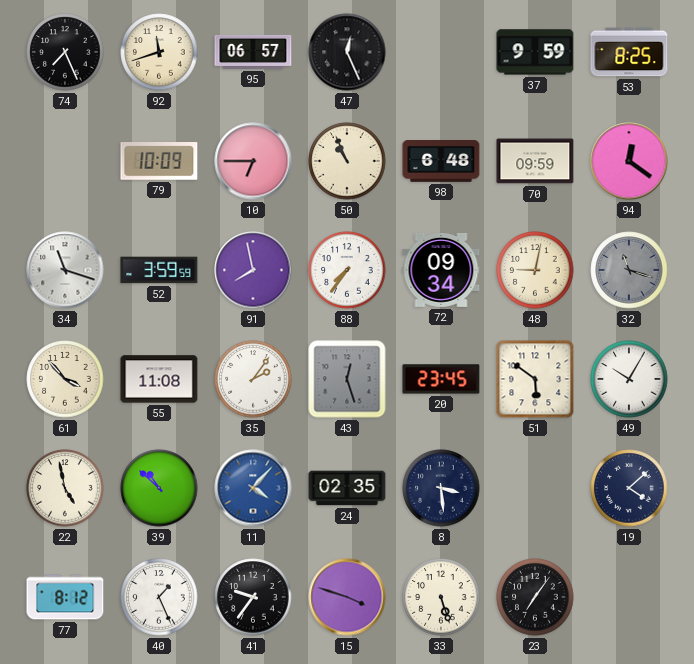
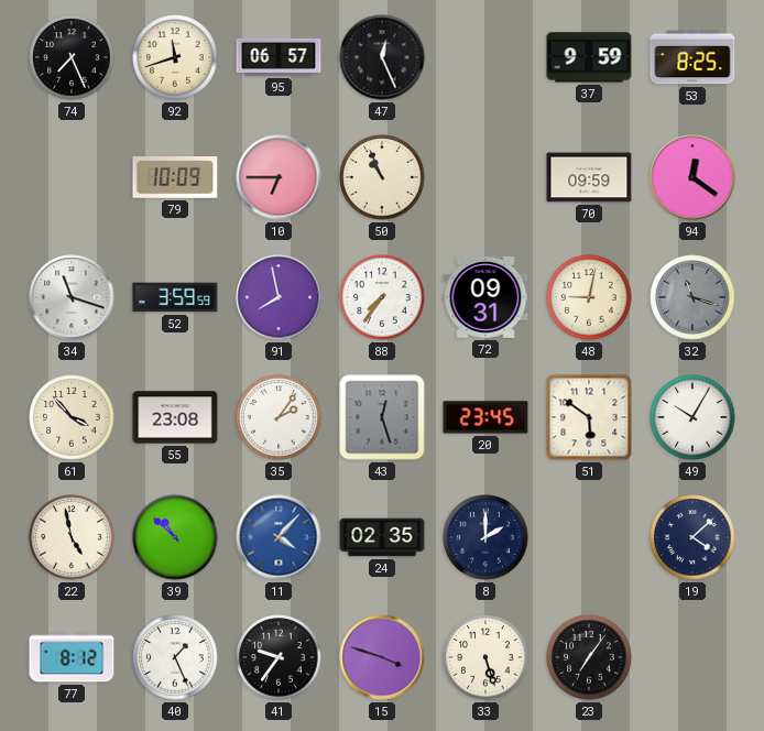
98: 6:48 -> none
72: 09:34 -> 09:31
55: 11:08 -> 23:08
8: 3:29 -> 2:00
